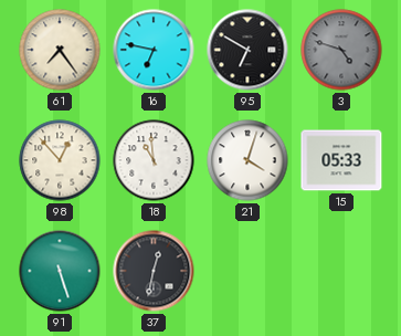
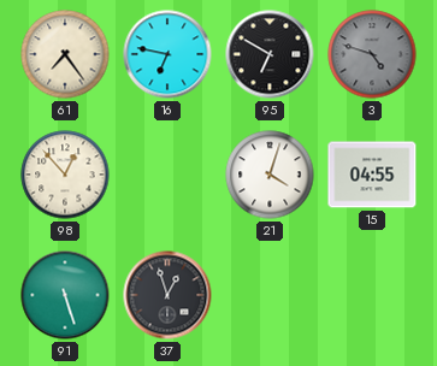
18: 10:59 -> none
15: 05:33 -> 04:55
37: 12:32 -> 12:57
